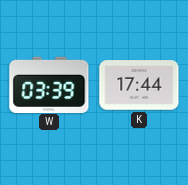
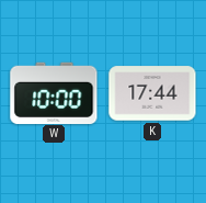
W: 03:39 -> 10:00
